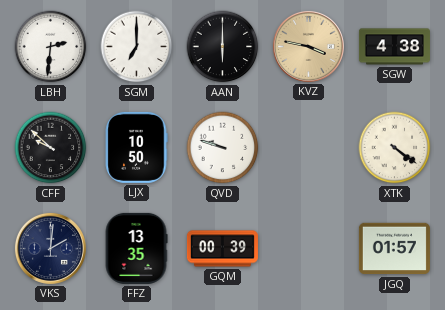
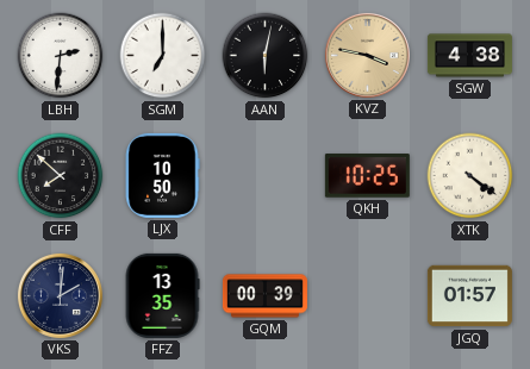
AAN: 6:00 -> 6:02
CFF: 9:52 -> 7:52
QVD: 9:48 -> none
QKH: none -> 10:25
